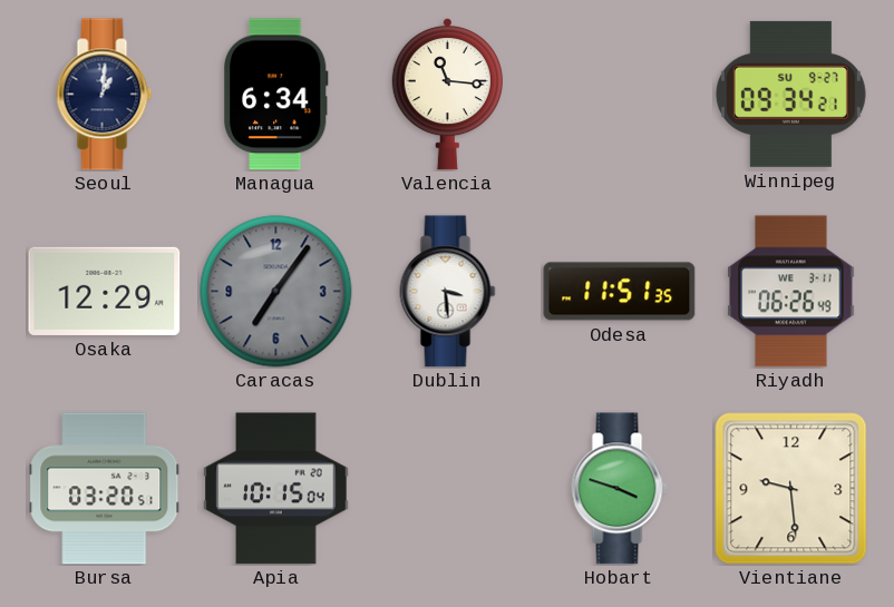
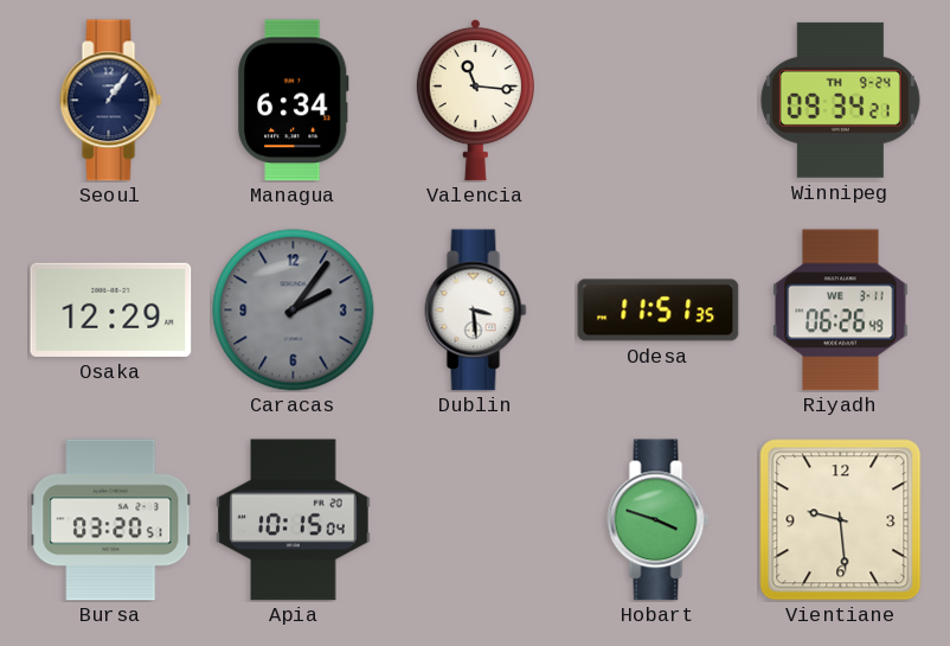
Seoul: 1:01 -> 1:06
Winnipeg date: SU 9-27 -> TH 9-24
Caracas: 7:06 -> 2:06
